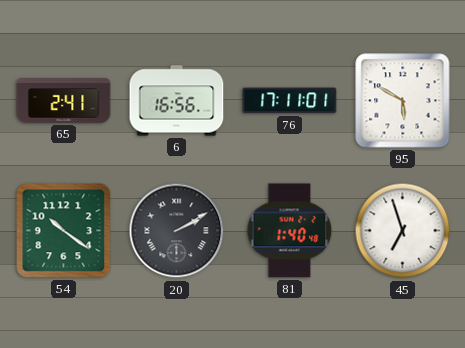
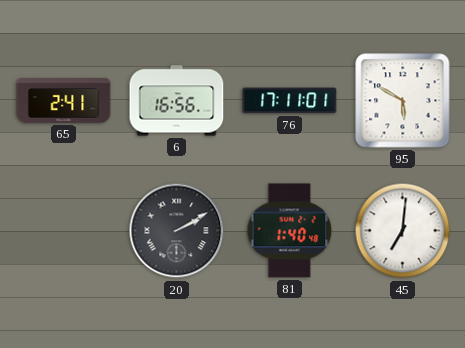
54: 10:21 -> none
45: 6:57 -> 7:01
